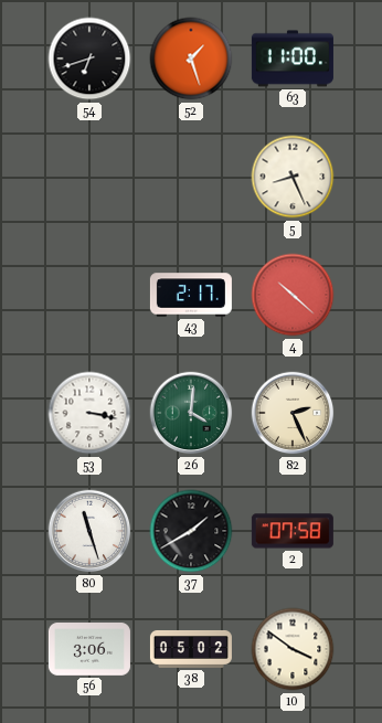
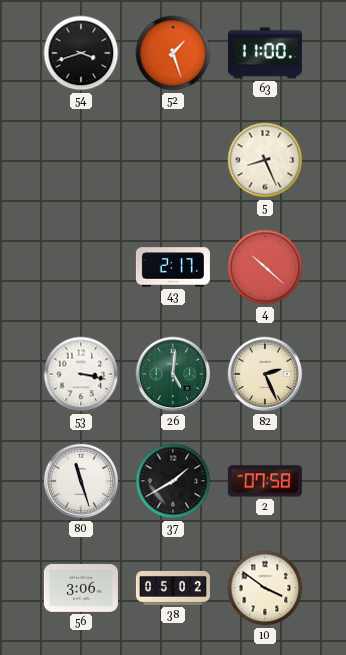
54: 6:42 -> 3:42
26: 4:01 -> 5:01
